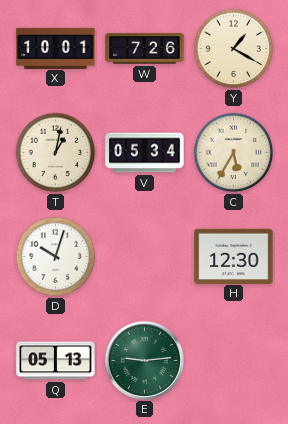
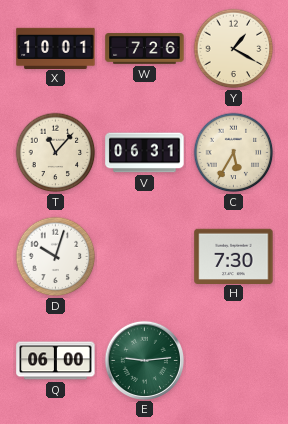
T: 1:02 -> 11:07
V: 05:34 -> 06:31
H: 12:30 -> 7:30
Q: 05:13 -> 06:00
